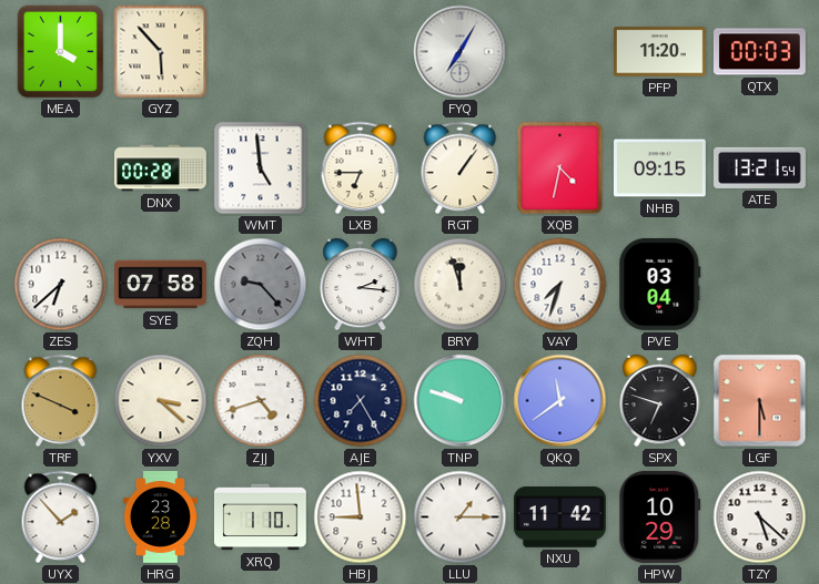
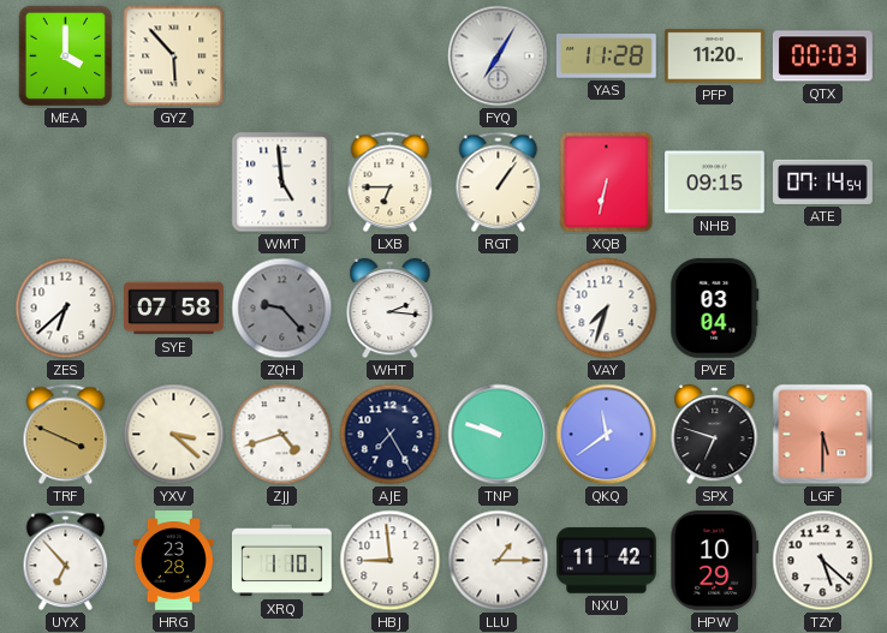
YAS: none -> 11:28
DNX: 00:28 -> none
XQB: 4:32 -> 6:32
ATE: 13:21 -> 07:14
BRY: 11:57 -> none
UYX: 1:53 -> 6:53
